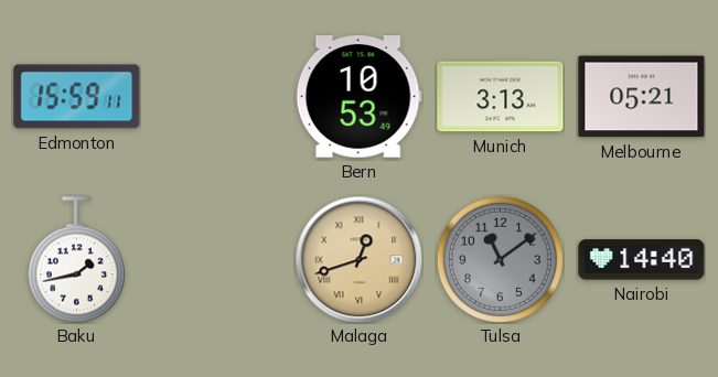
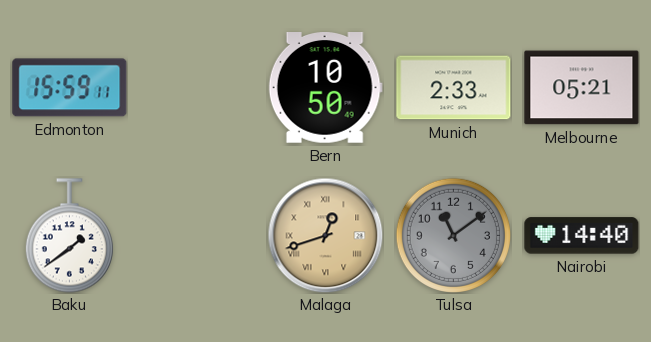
Bern: 10:53 -> 10:50
Munich: 3:13 -> 2:33
Baku: 1:43 -> 1:39
